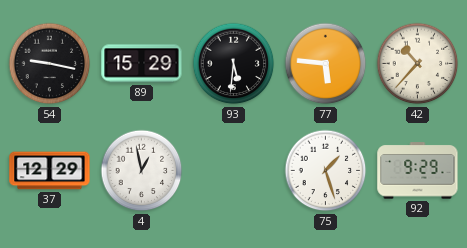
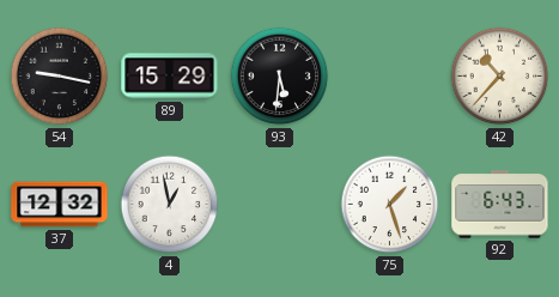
77: 5:46 -> none
37: 12:29 -> 12:32
92: 9:29 -> 6:43
